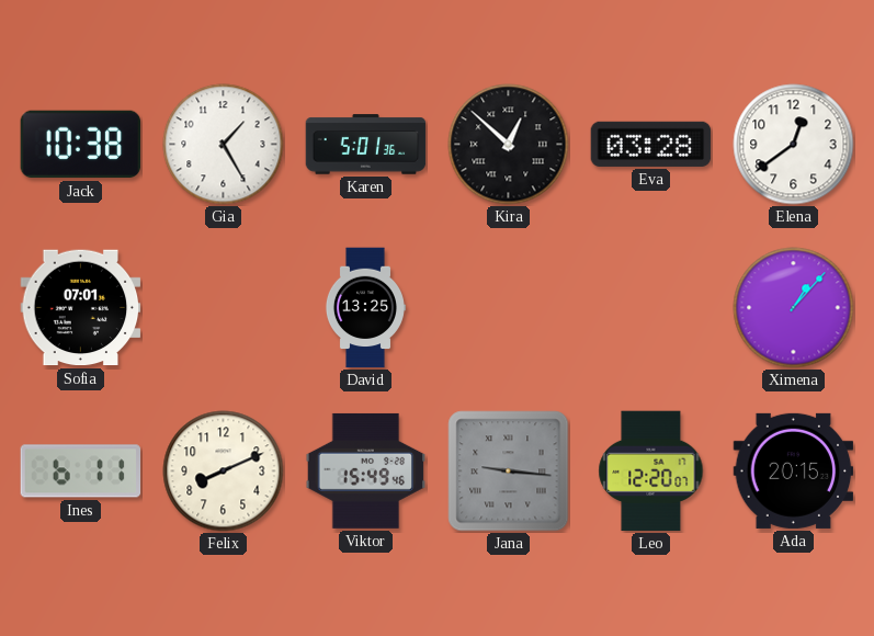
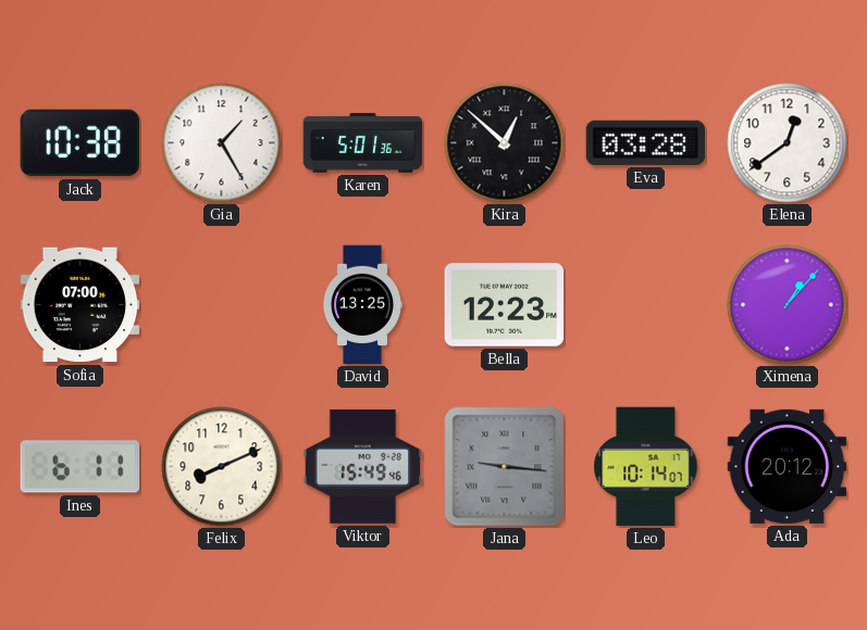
Sofia: 07:01 -> 07:00
Bella: none -> 12:23
Leo: 12:20 -> 10:14
Ada: 20:15 -> 20:12
